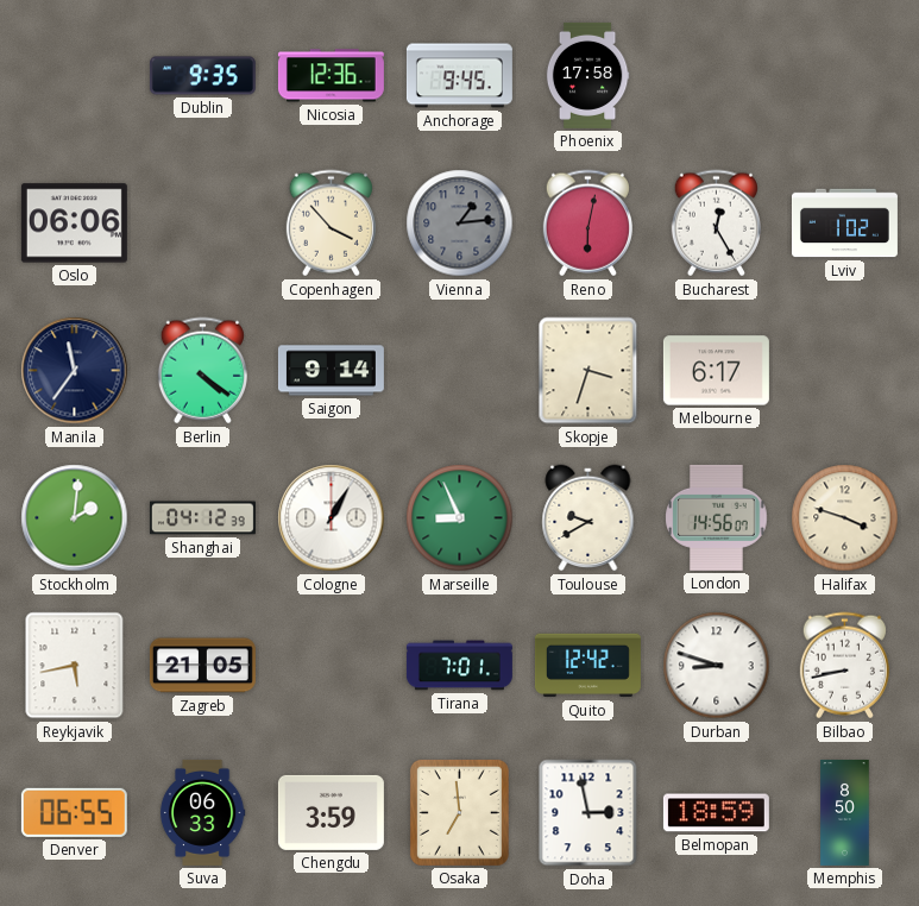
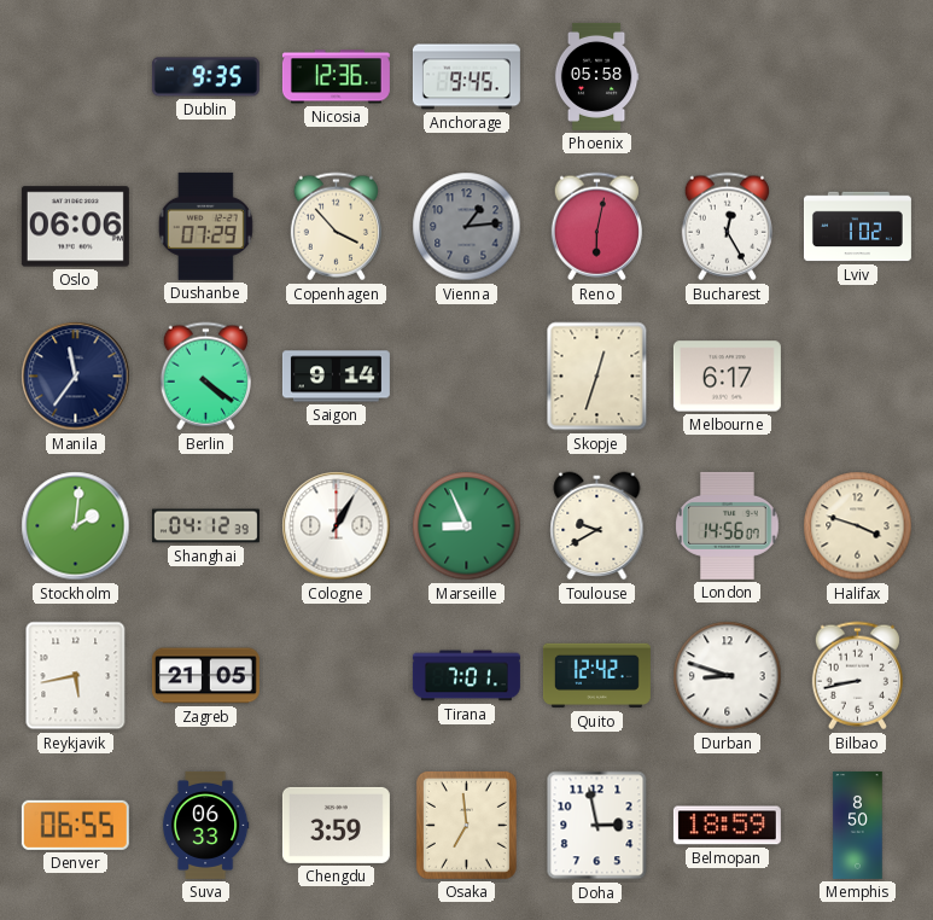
Phoenix: 17:58 -> 05:58
Dushanbe: none -> 07:29
Skopje: 3:33 -> 12:33
